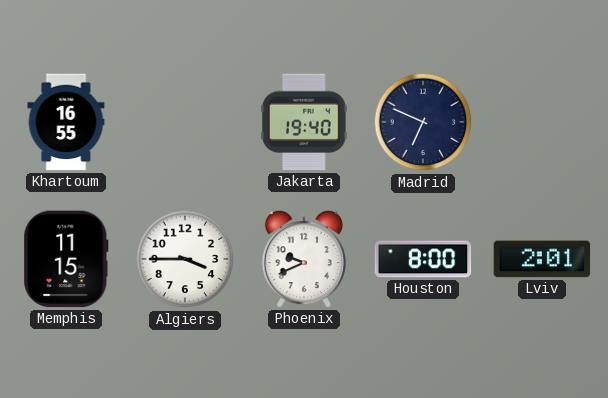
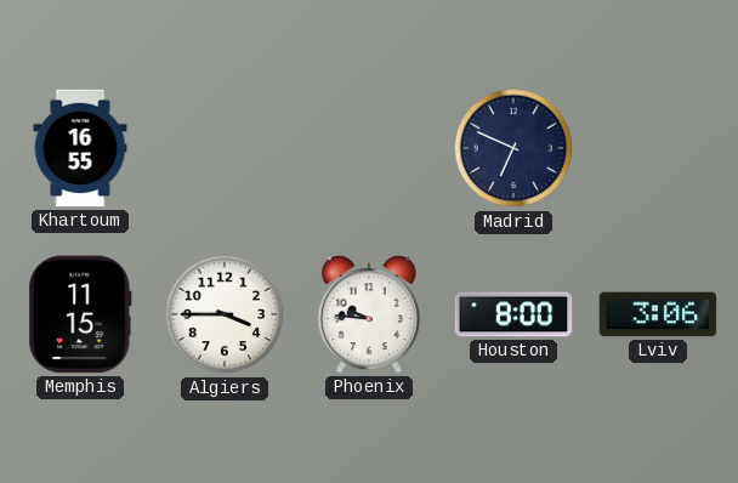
Jakarta: 19:40 -> none
Phoenix: 9:41 -> 9:46
Lviv: 2:01 -> 3:06
